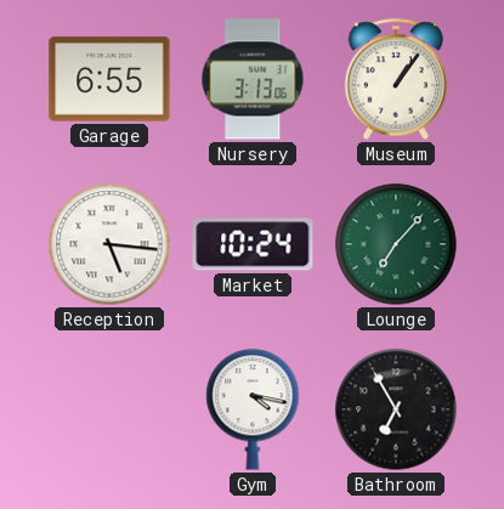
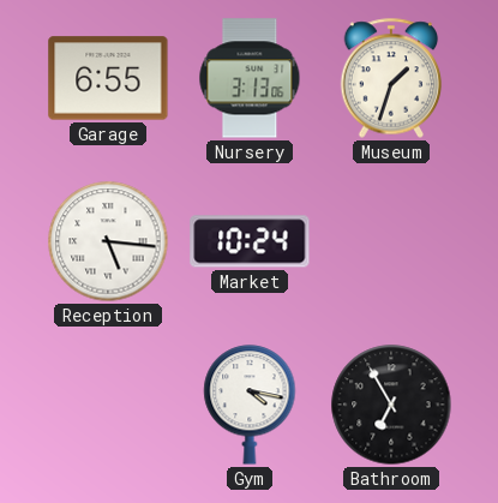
Museum: 1:06 -> 1:33
Lounge: 7:07 -> none
